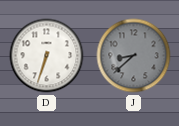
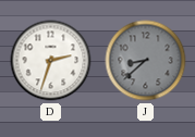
D: 6:33 -> 2:33
